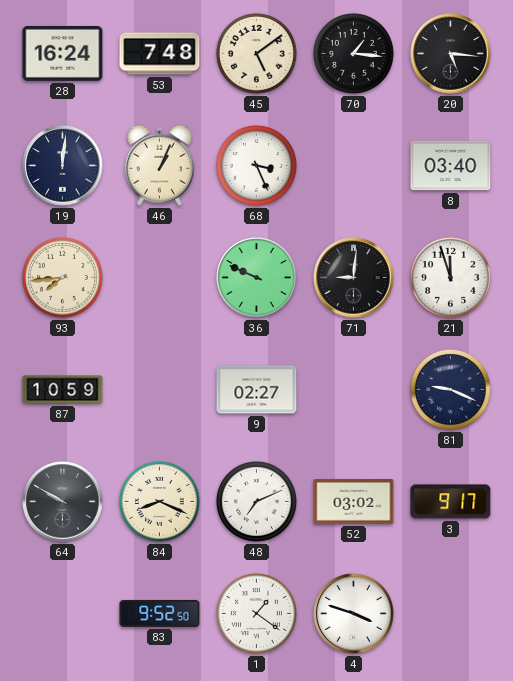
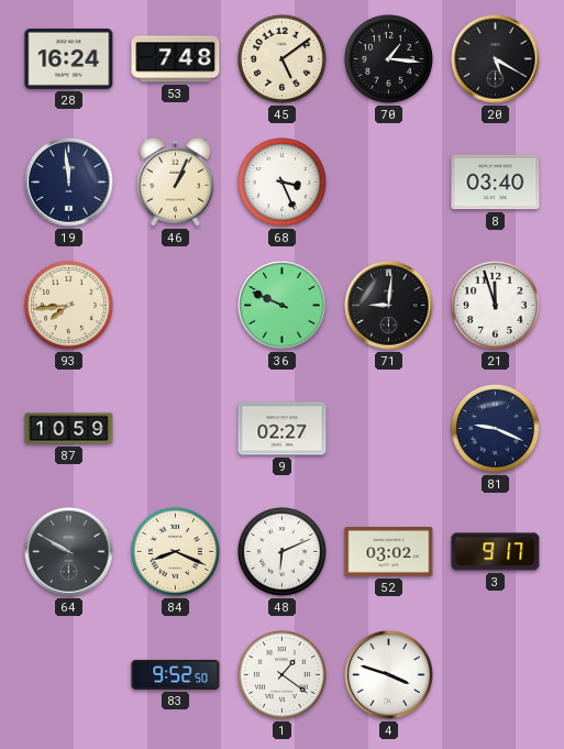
20: 5:16 -> 5:20
19: 12:01 -> 11:59
48: 7:11 -> 6:11
